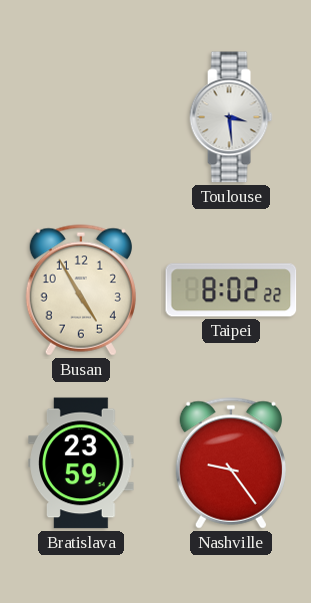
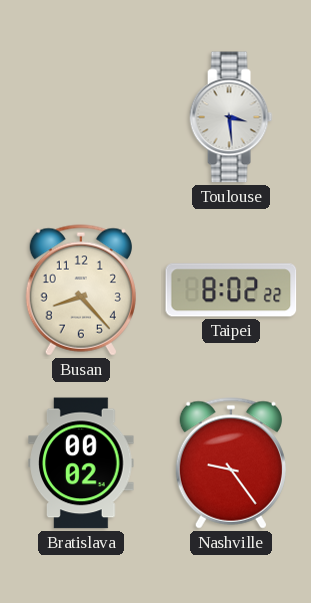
Busan: 4:55 -> 8:23
Bratislava: 23:59 -> 00:02
